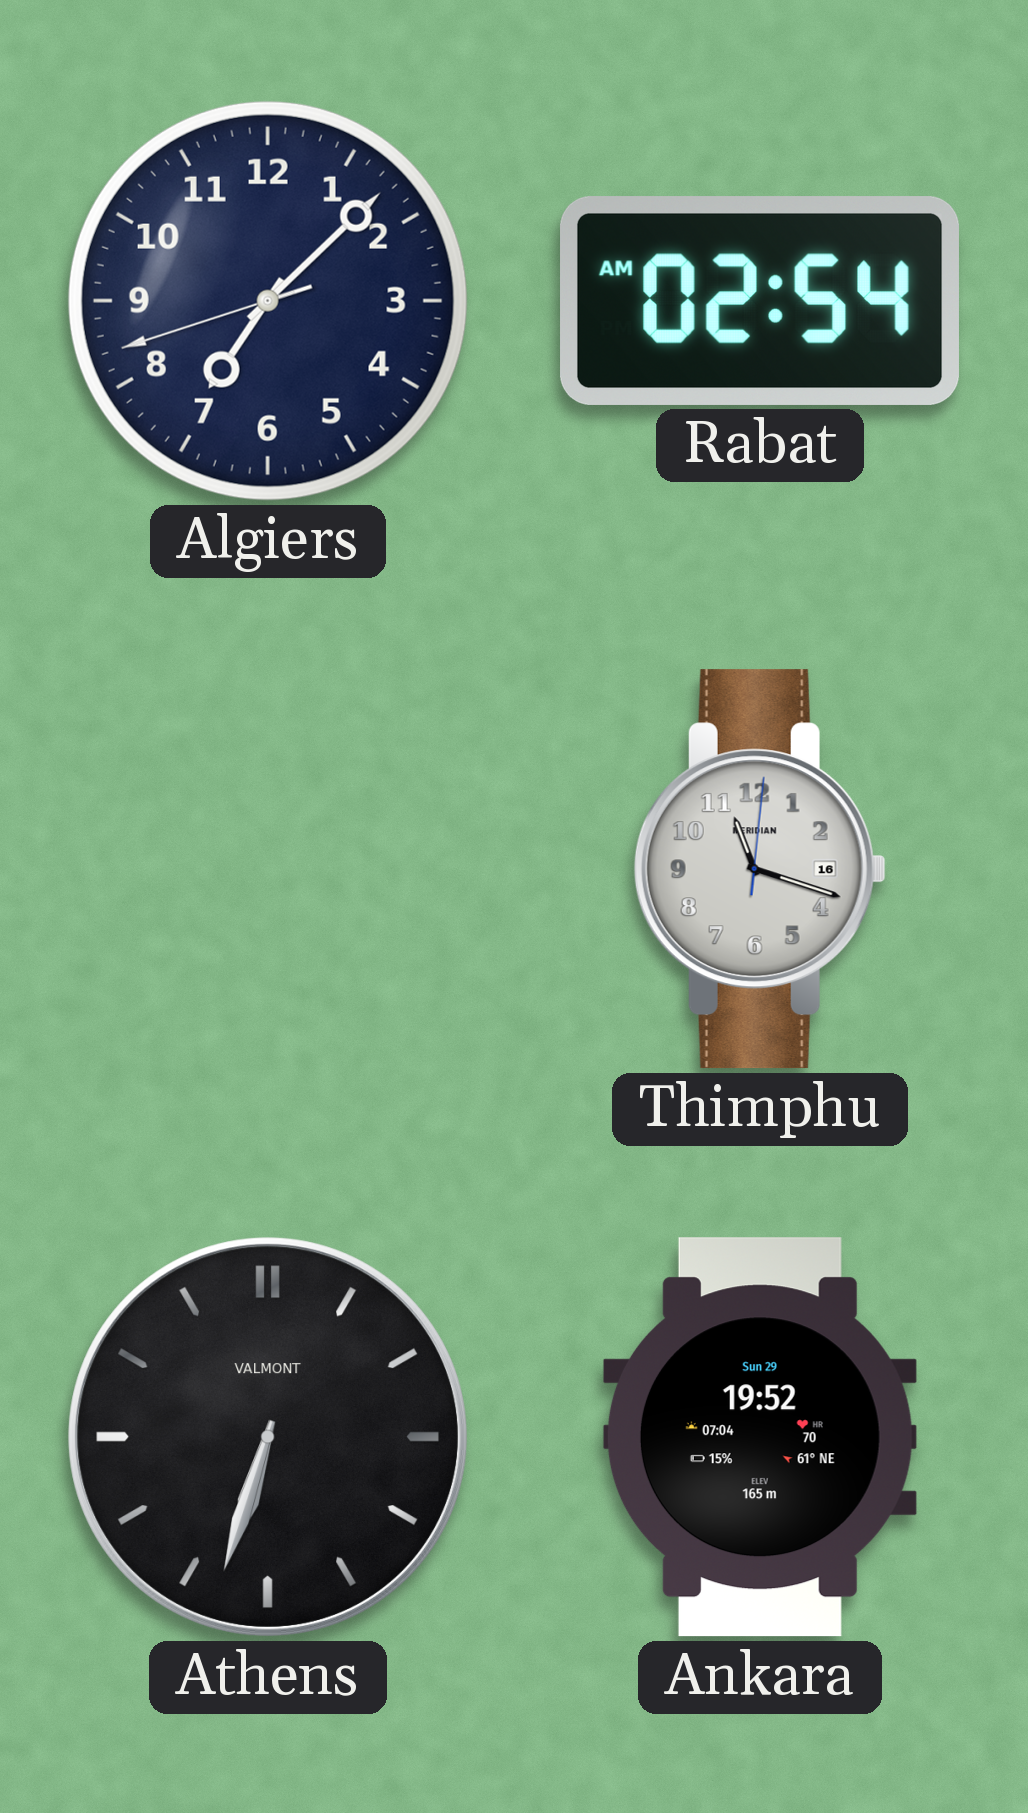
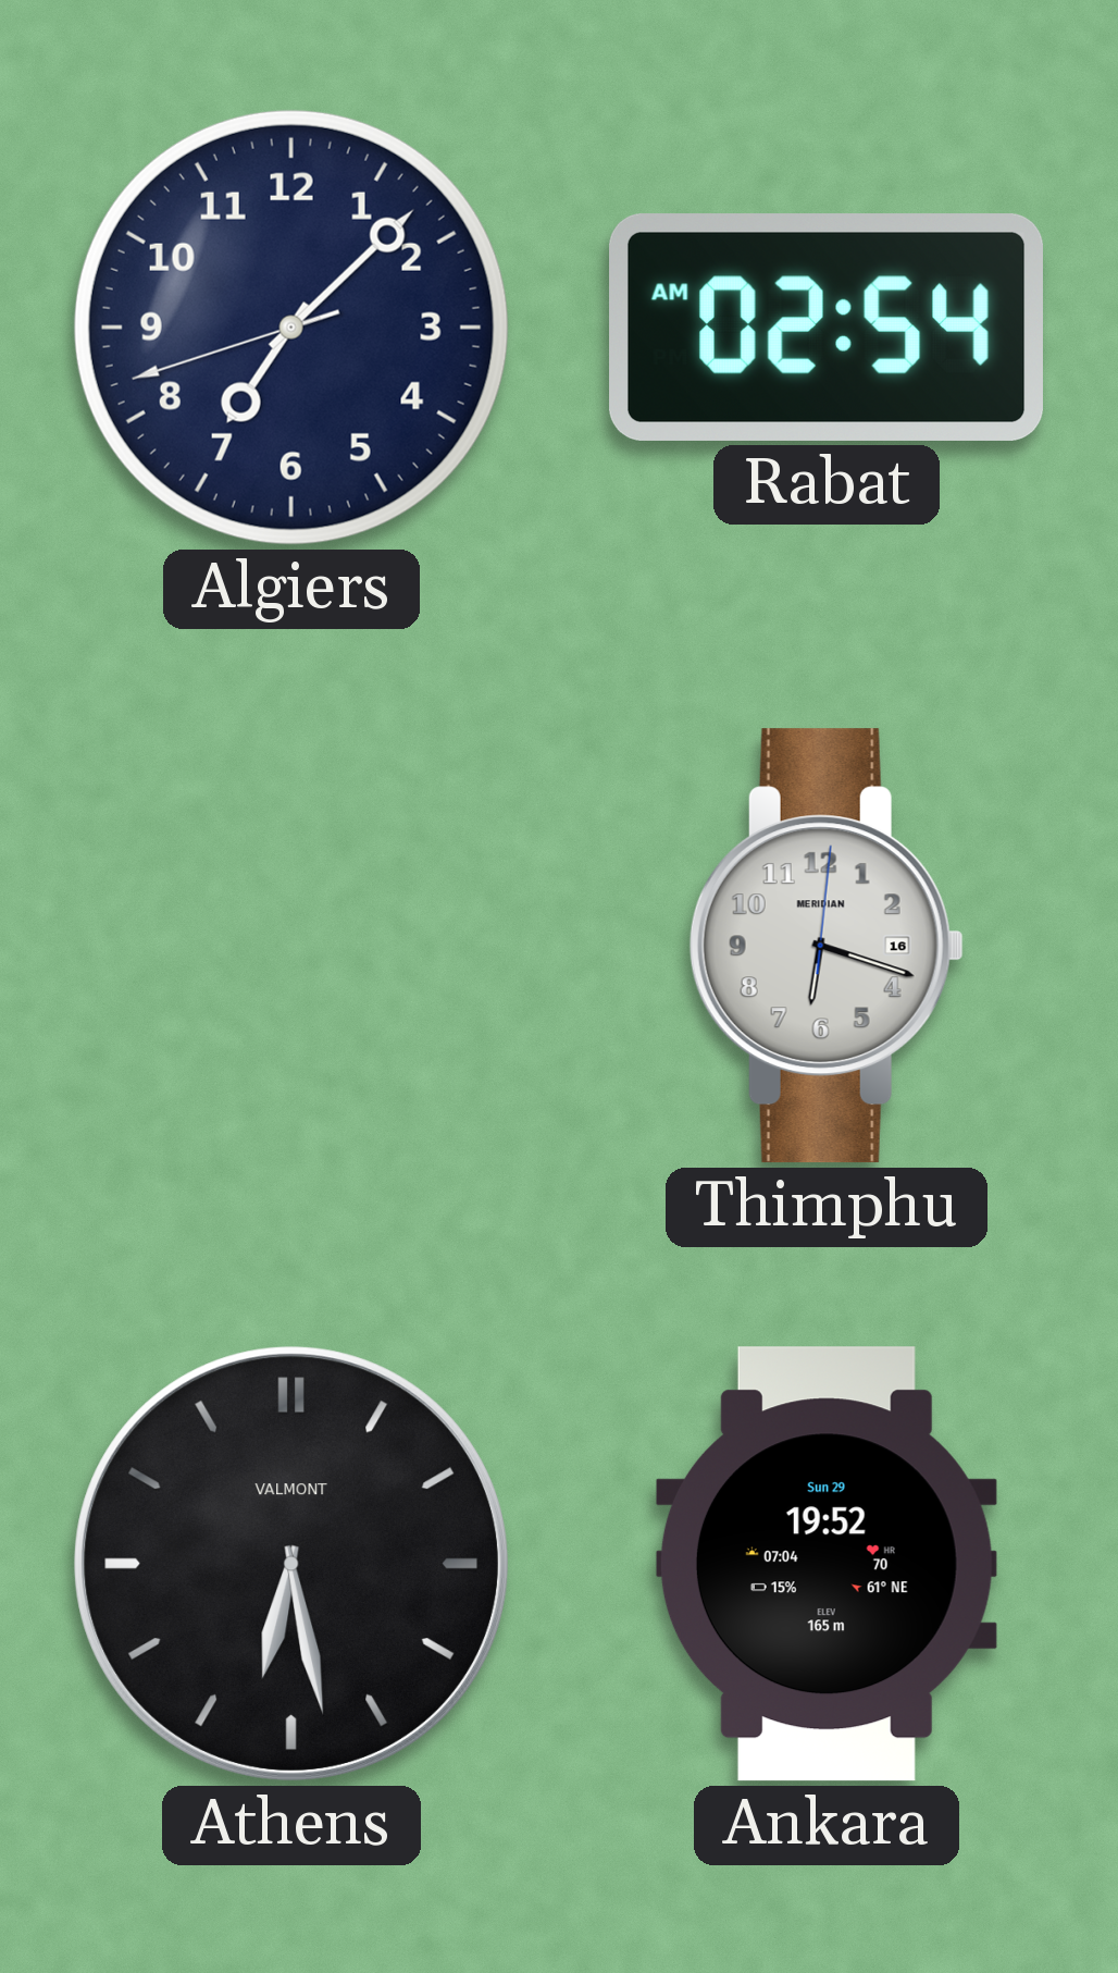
Thimphu: 11:18 -> 6:18
Athens: 6:33 -> 6:28
